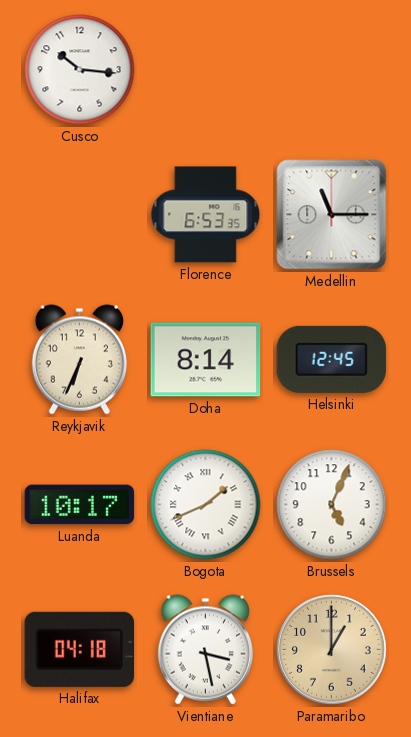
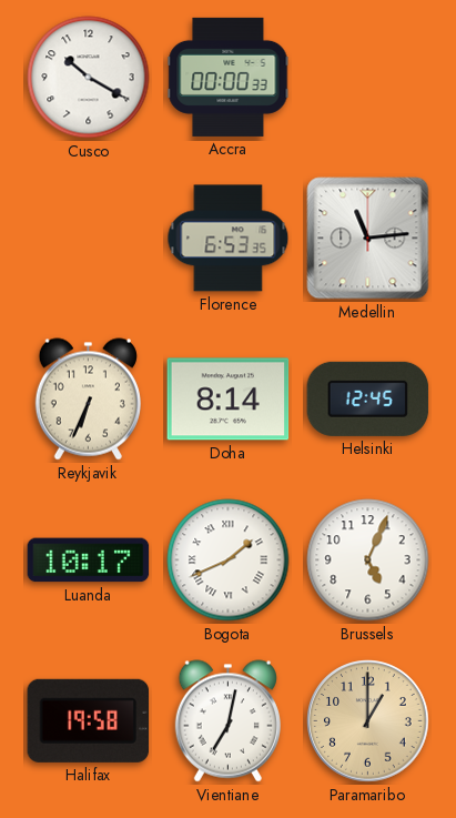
Cusco: 10:16 -> 10:20
Accra: none -> 00:00
Medellin: 11:15 -> 11:14
Halifax: 04:18 -> 19:58
Vientiane: 3:28 -> 7:02
